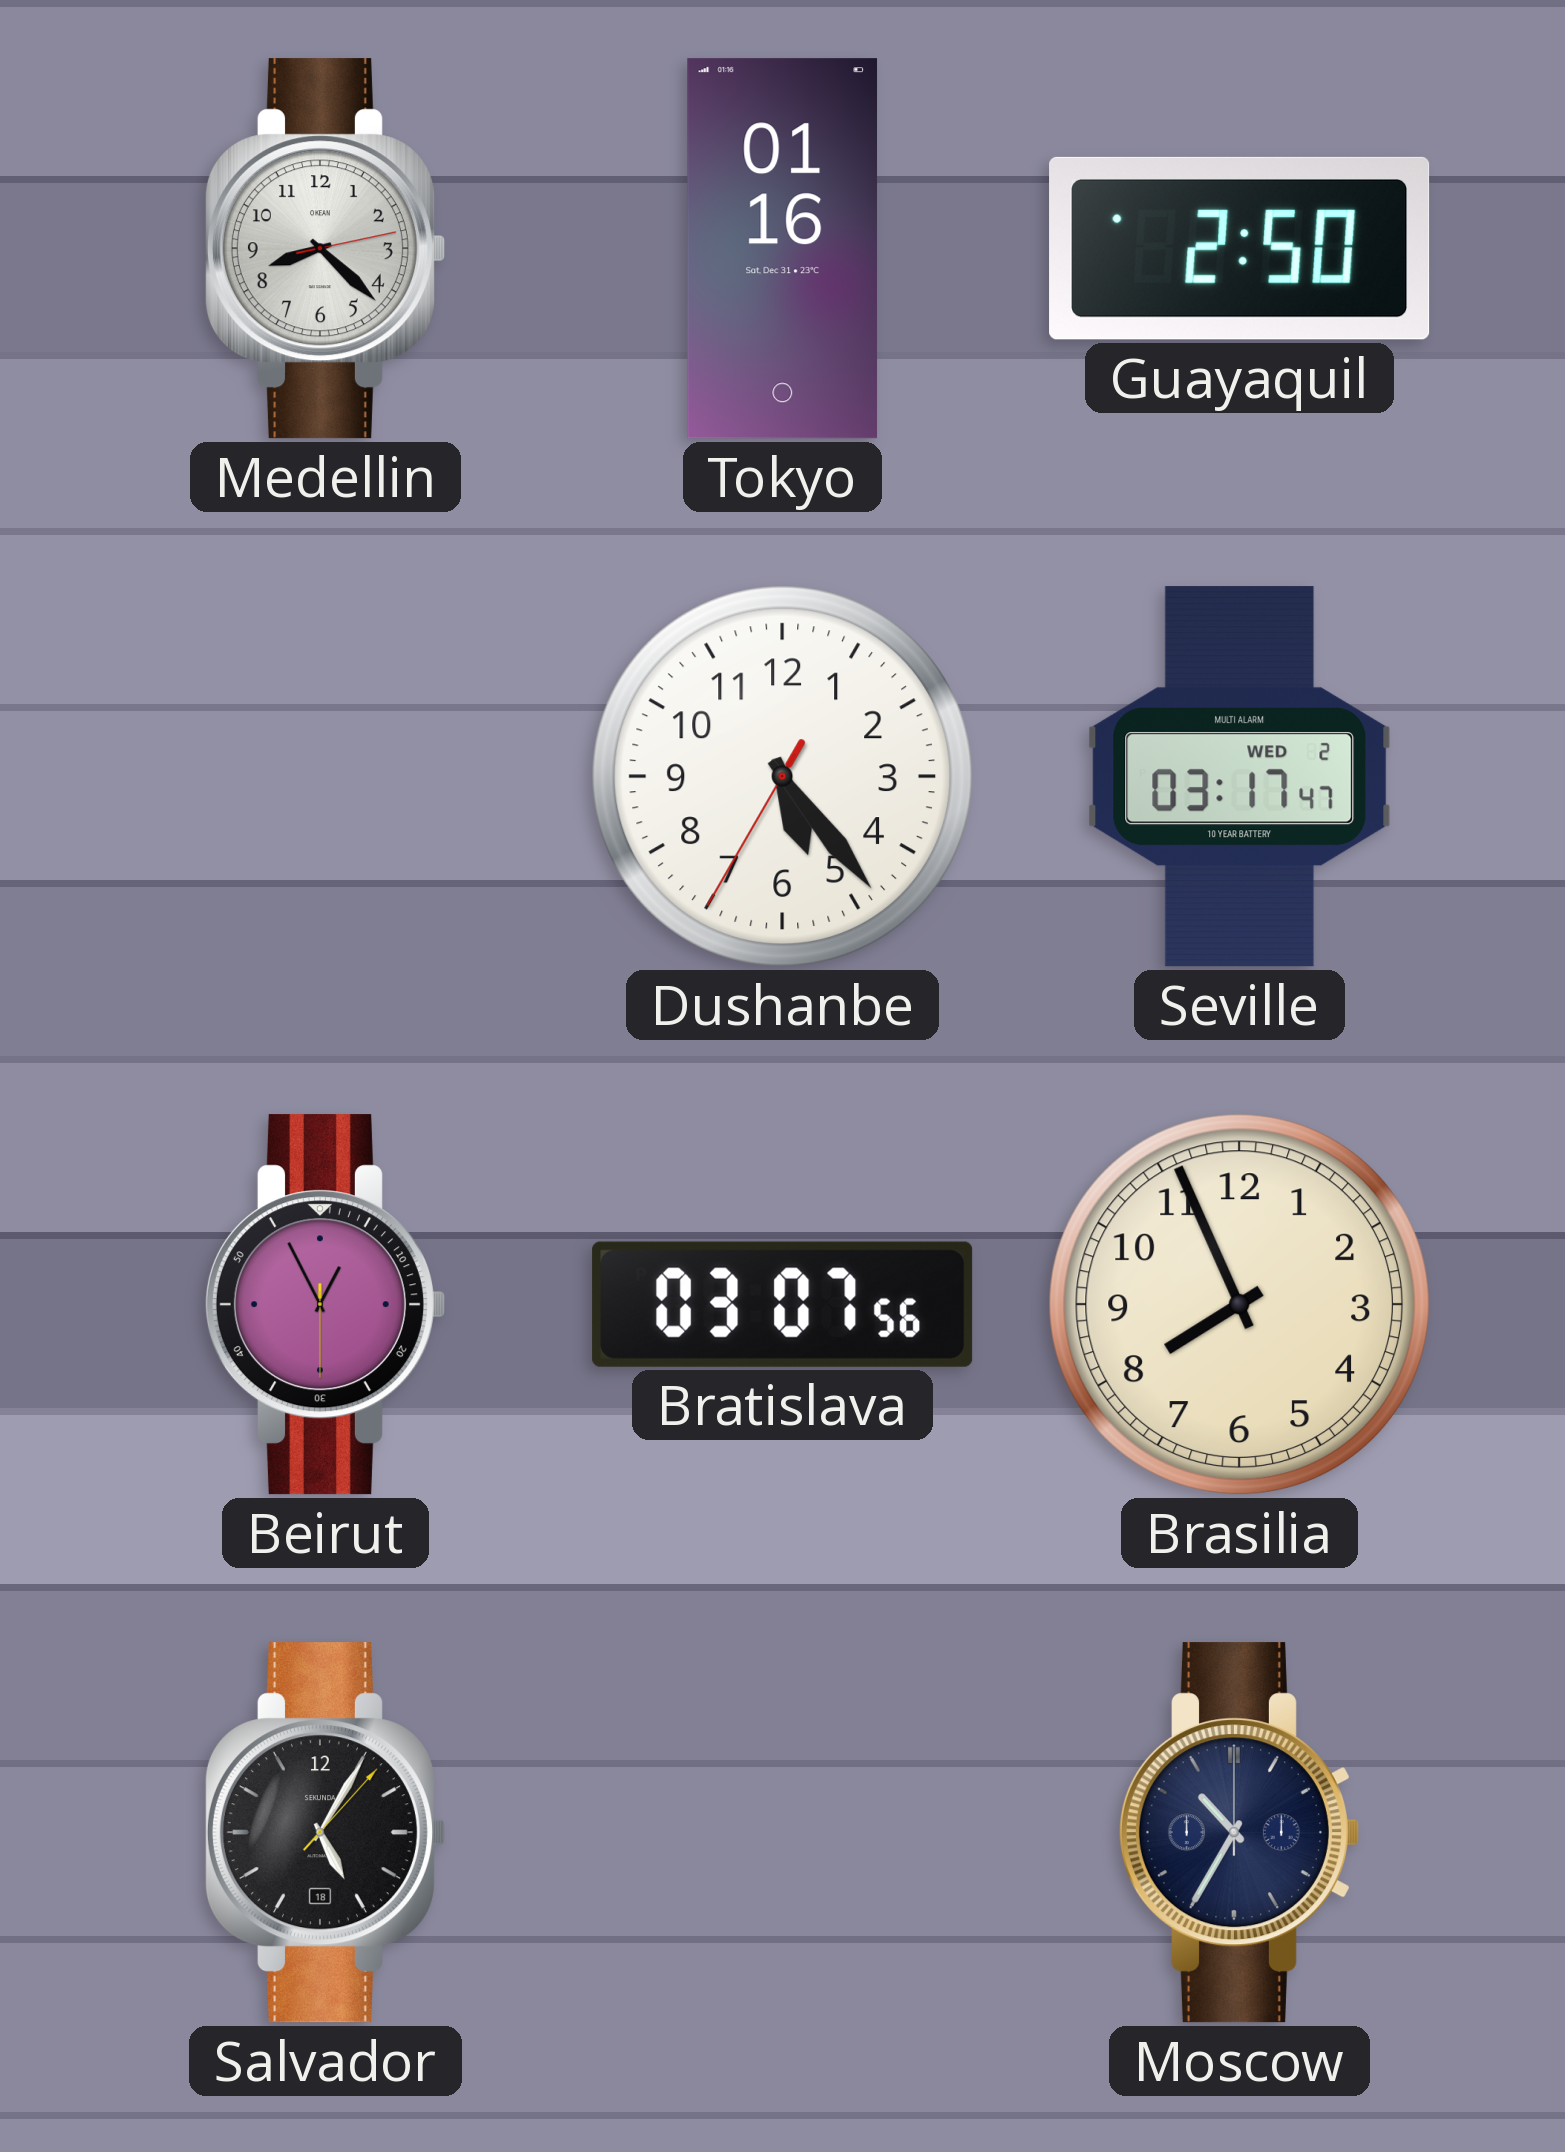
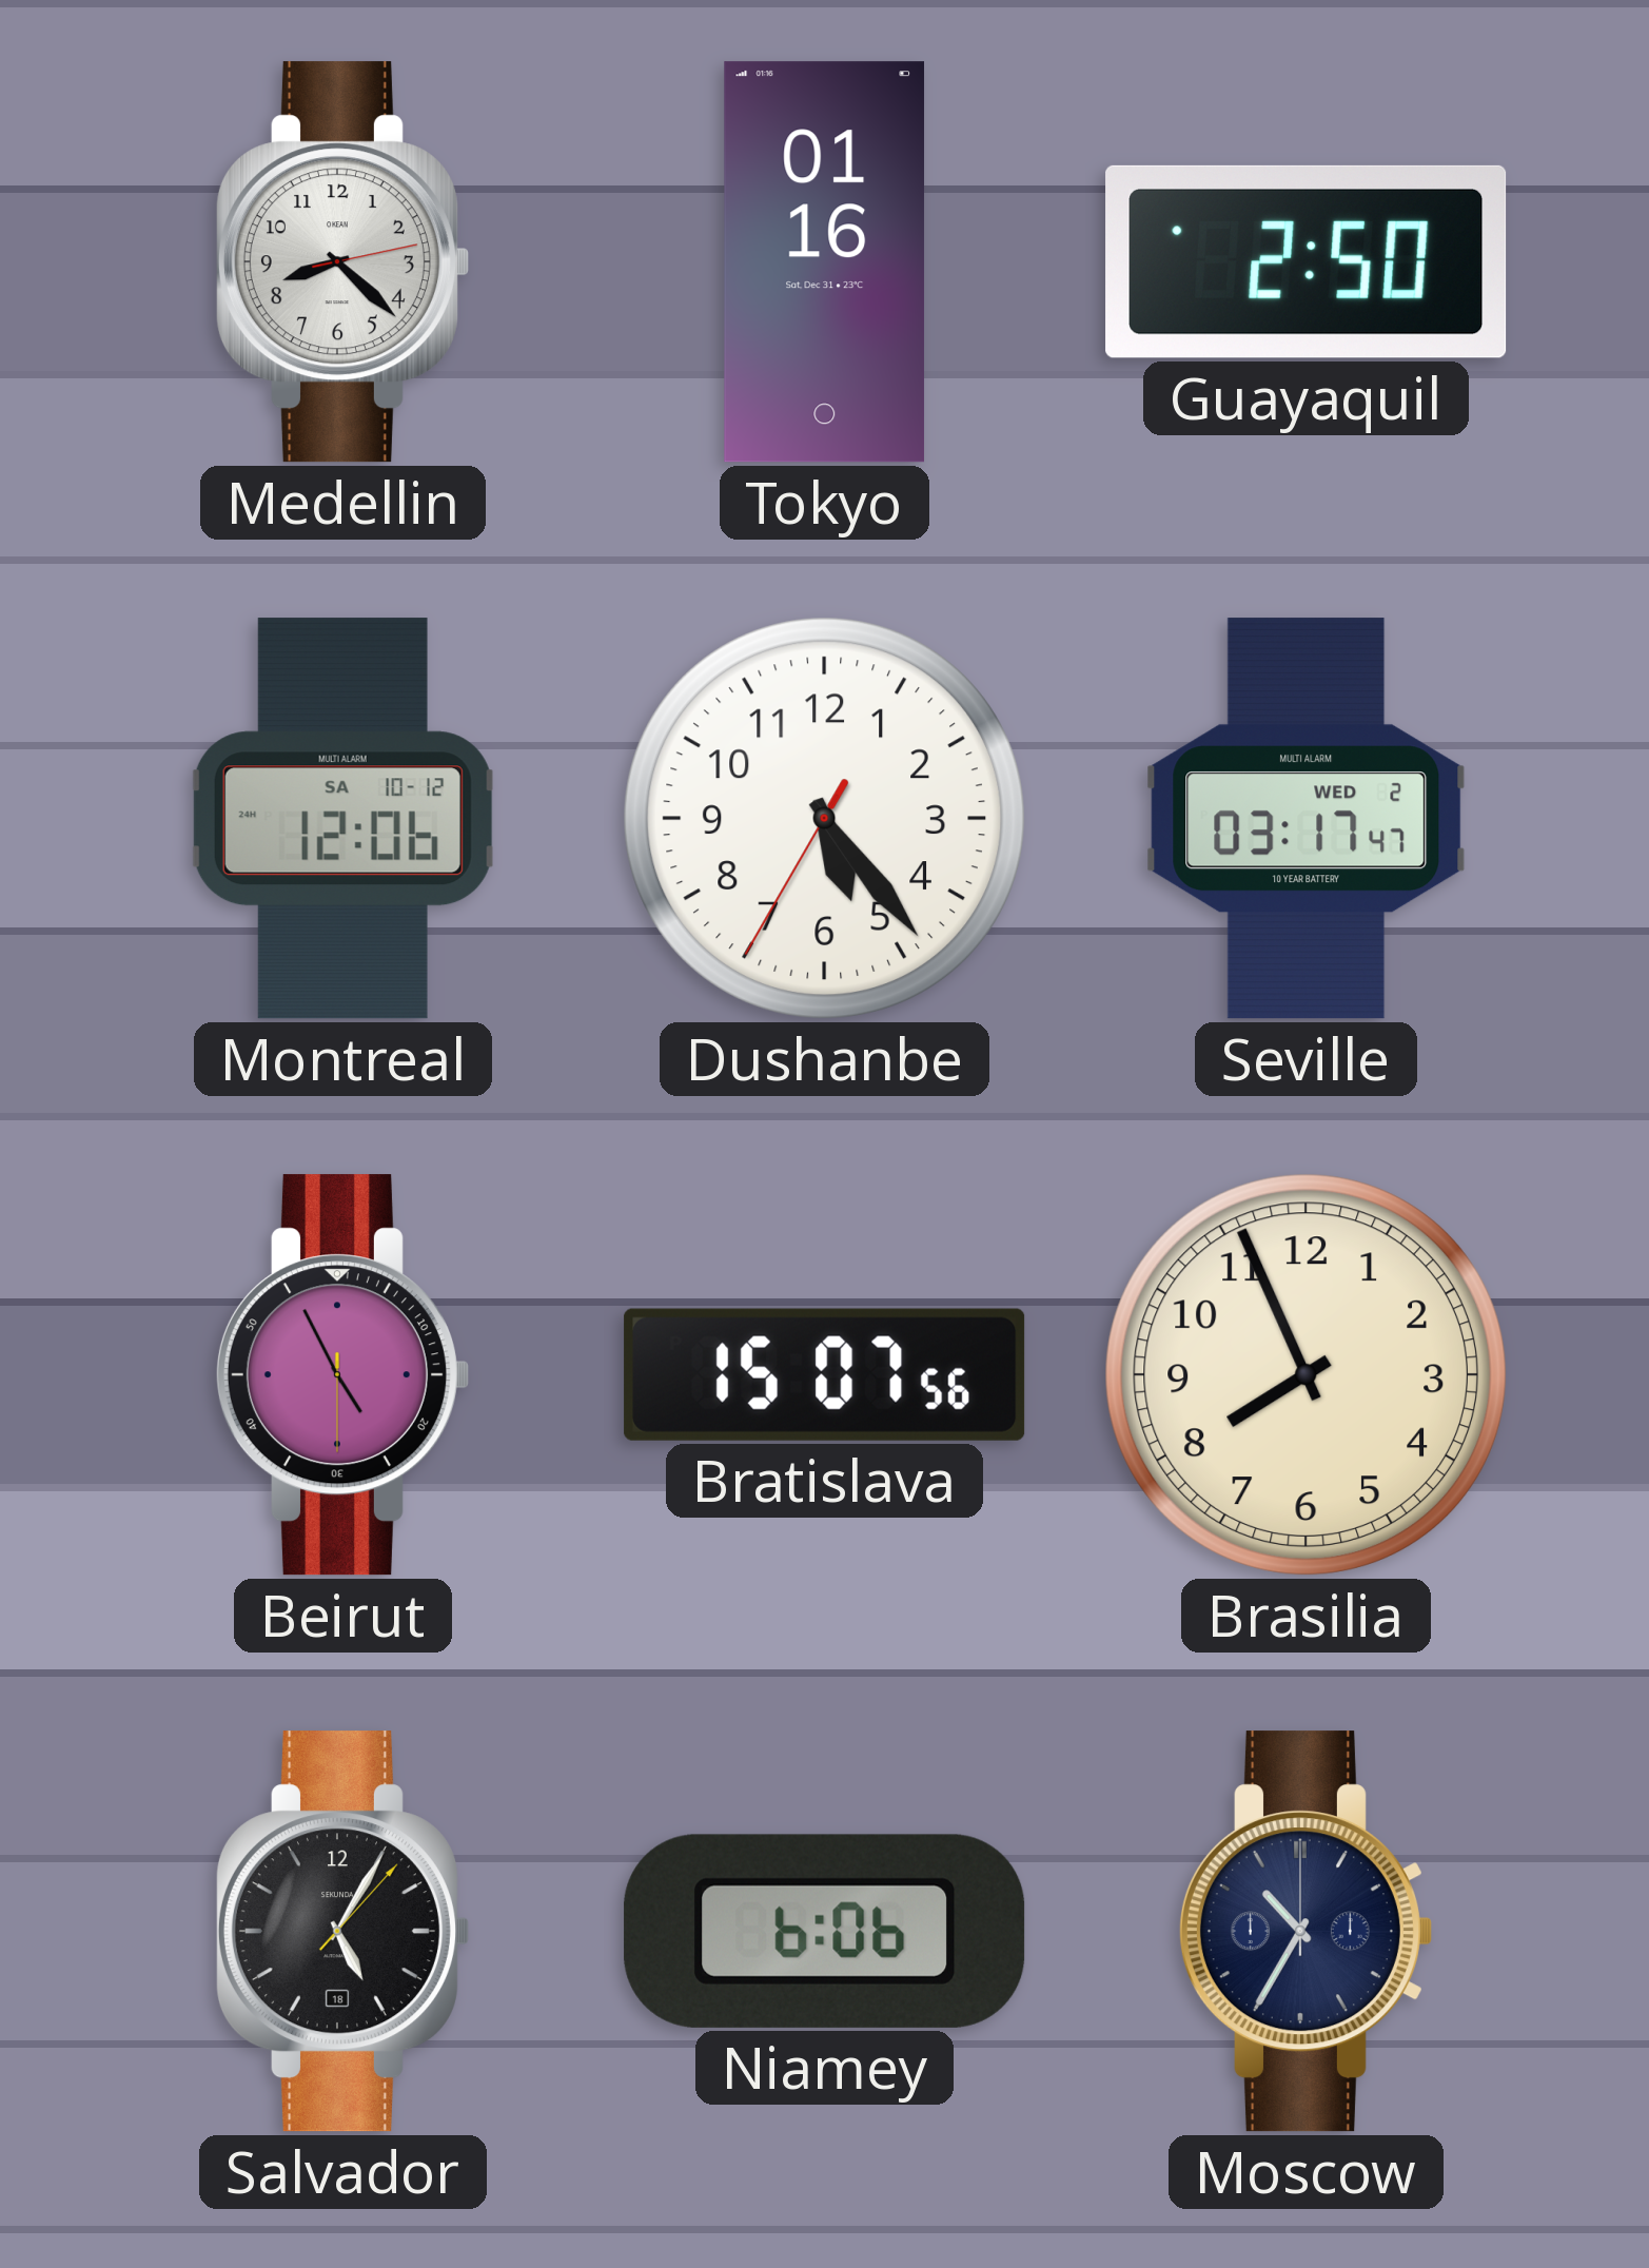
Montreal: none -> 12:06
Beirut: 12:55 -> 4:55
Bratislava: 03:07 -> 15:07
Niamey: none -> 6:06
